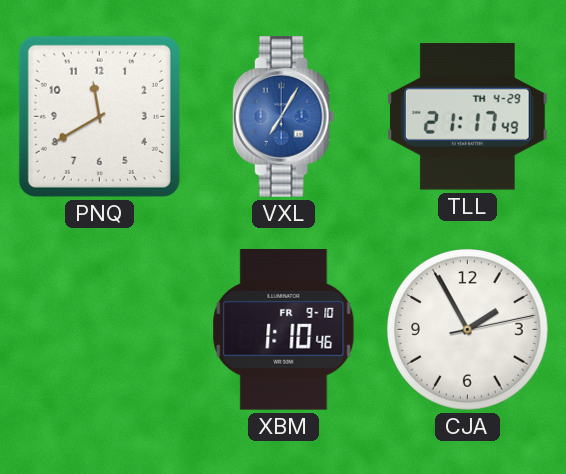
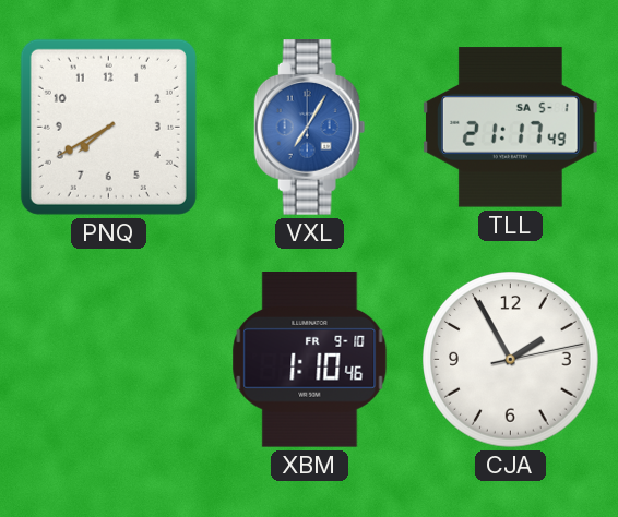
PNQ: 11:40 -> 7:40
TLL date: TH 4-29 -> SA 5-1
